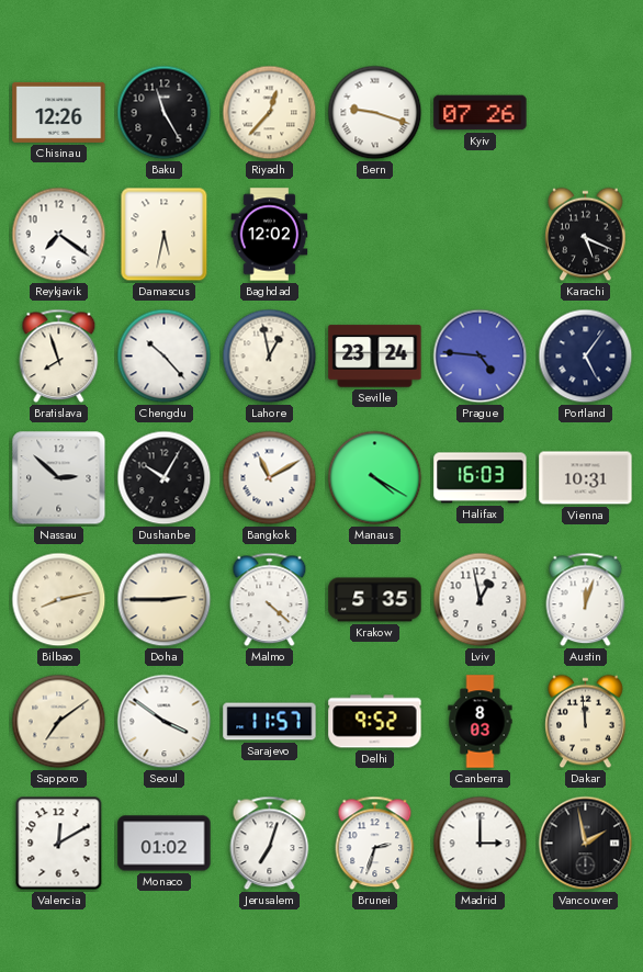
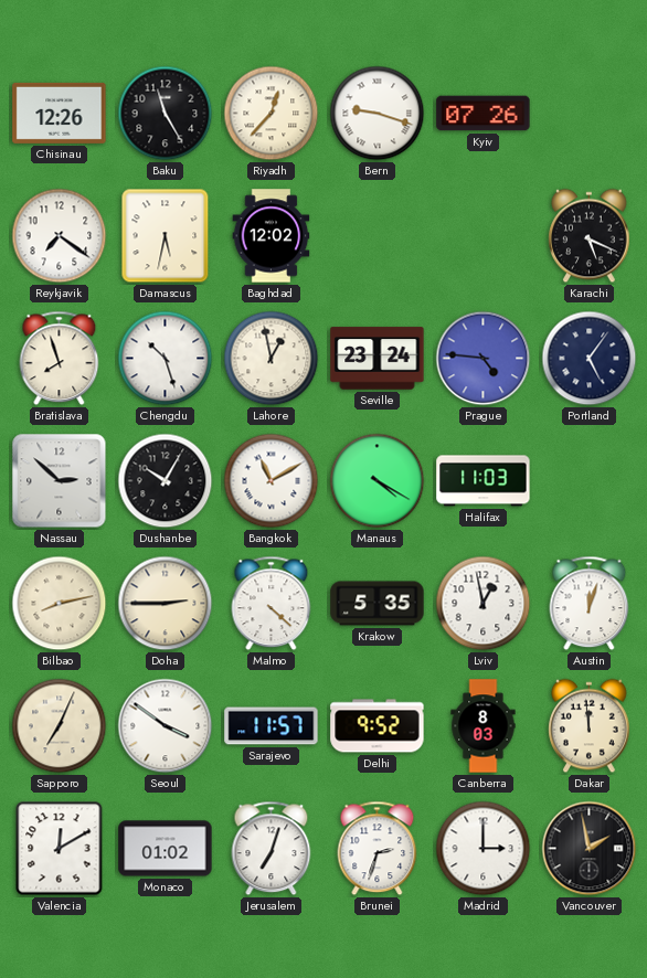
Chengdu: 10:23 -> 10:27
Halifax: 16:03 -> 11:03
Vienna: 10:31 -> none
Sapporo: 7:09 -> 7:04
